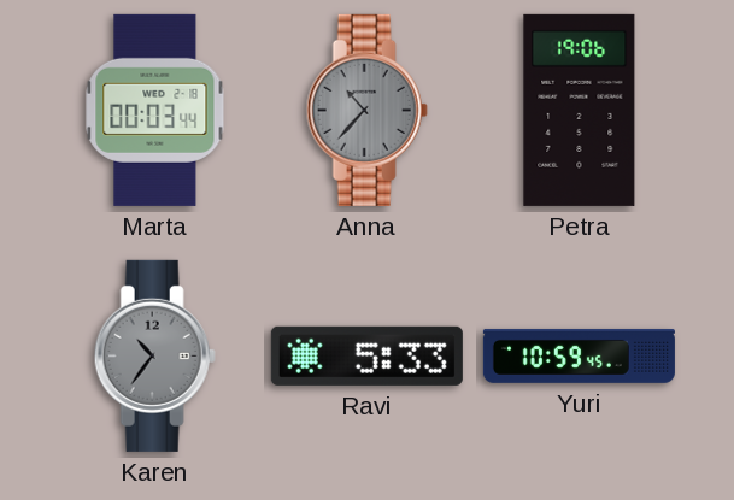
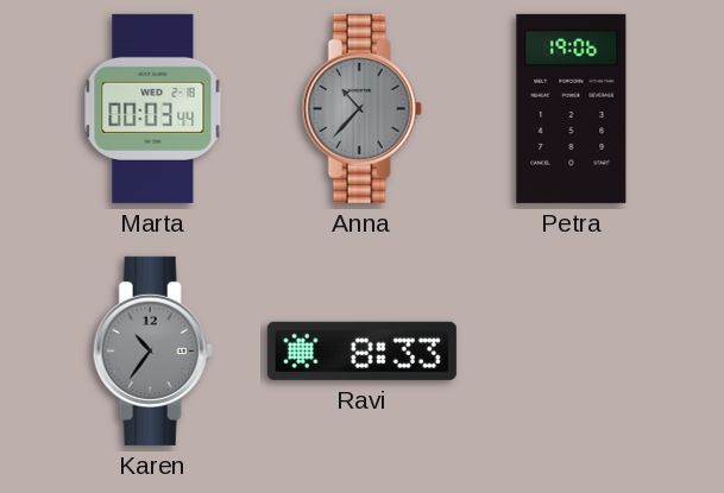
Ravi: 5:33 -> 8:33
Yuri: 10:59 -> none
